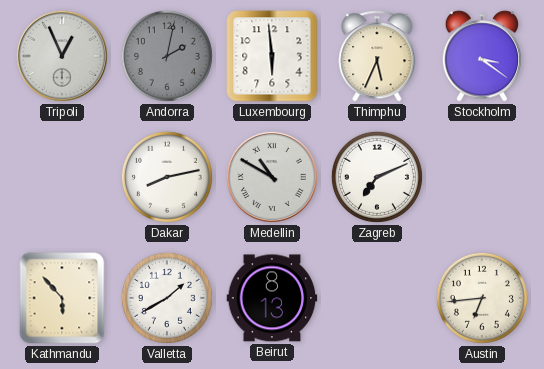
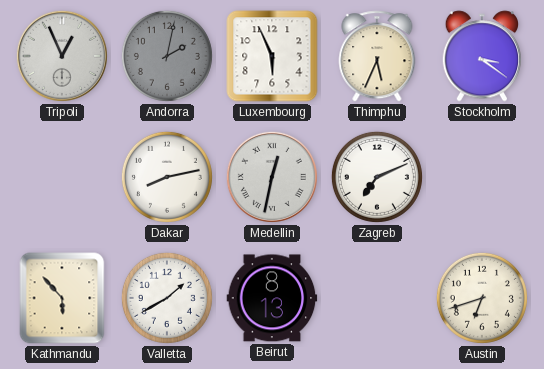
Luxembourg: 5:59 -> 5:56
Medellin: 10:50 -> 12:32
Austin: 6:44 -> 6:42
